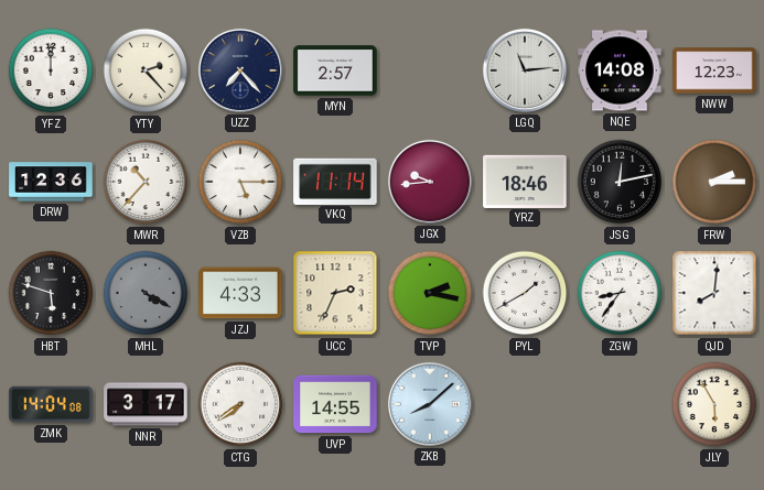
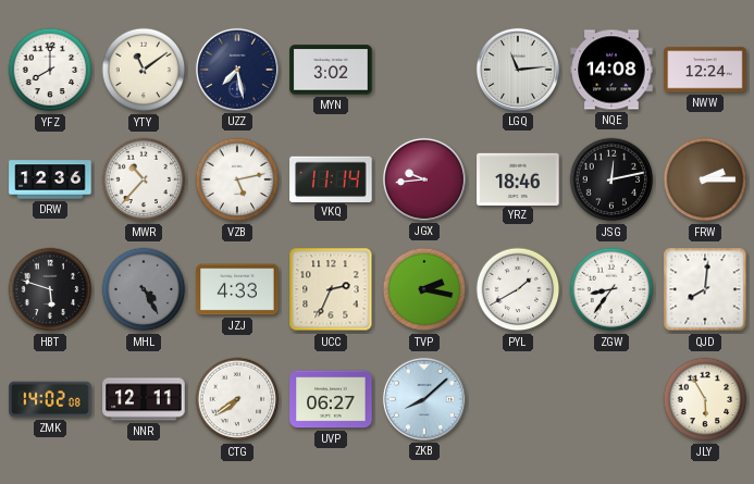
YFZ: 12:00 -> 8:00
YTY: 2:23 -> 11:09
UZZ: 7:23 -> 7:28
MYN: 2:57 -> 3:02
NWW: 12:23 -> 12:24
VZB: 5:15 -> 5:13
MHL: 4:20 -> 4:25
ZMK: 14:04 -> 14:02
NNR: 3:17 -> 12:11
UVP: 14:55 -> 06:27
